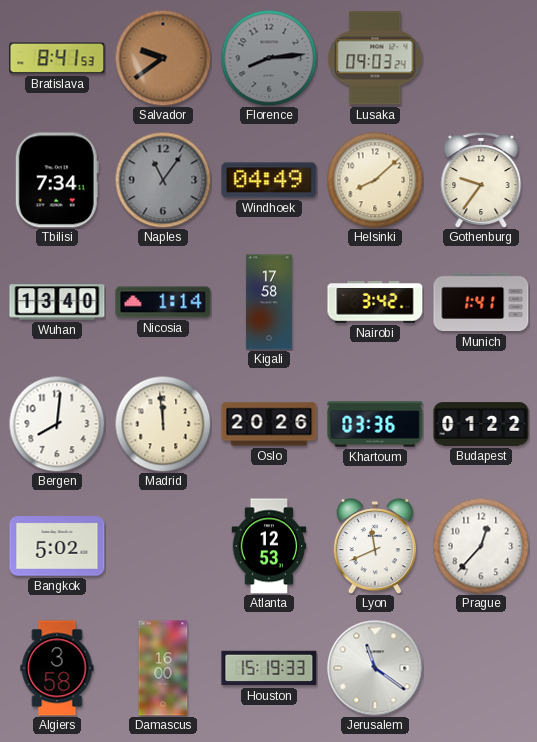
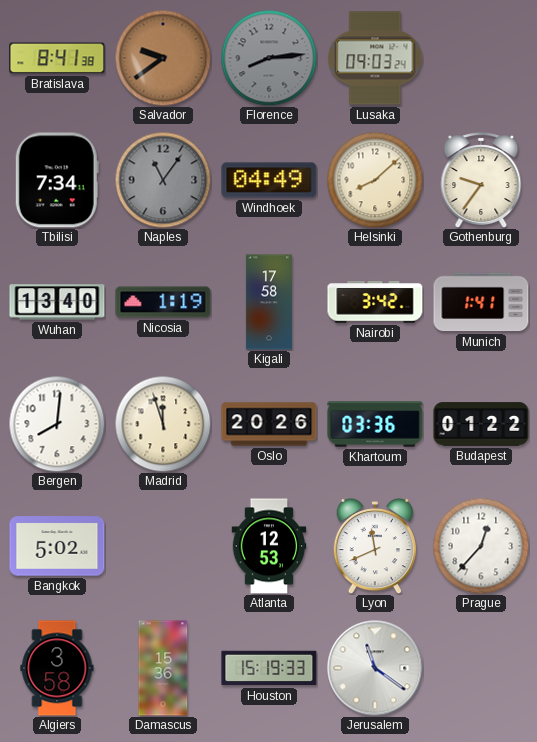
Bratislava: 8:41:53 -> 8:41:38
Nicosia: 1:14 -> 1:19
Madrid: 11:59 -> 11:57
Damascus: 16:00 -> 15:36
